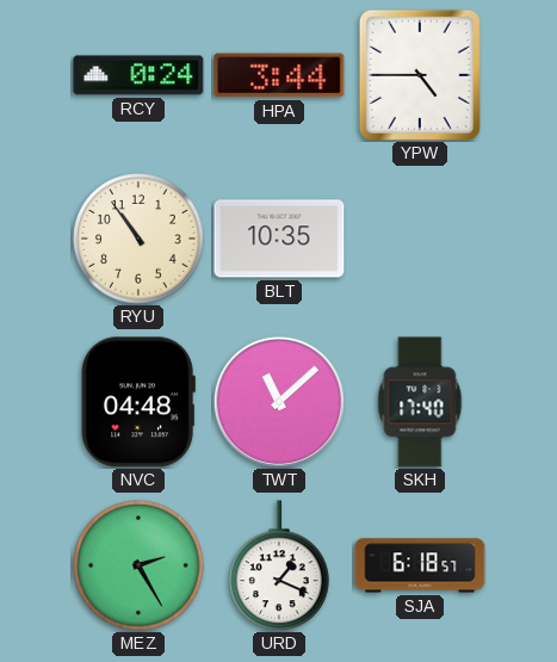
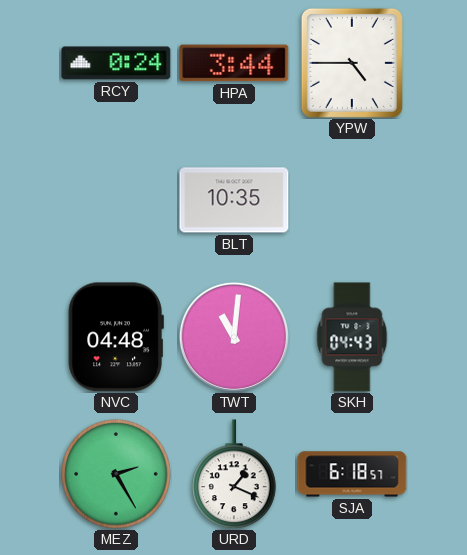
RYU: 10:54 -> none
TWT: 11:08 -> 11:01
SKH: 17:40 -> 04:43
